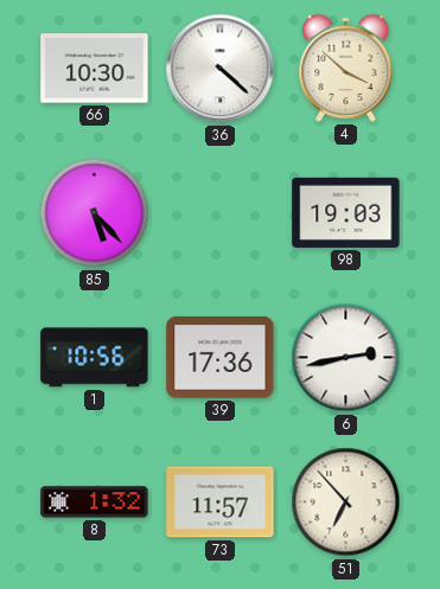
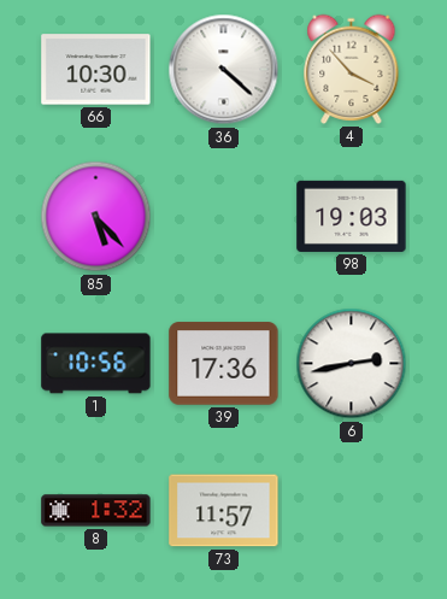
4: 3:52 -> 3:53
51: 6:53 -> none
